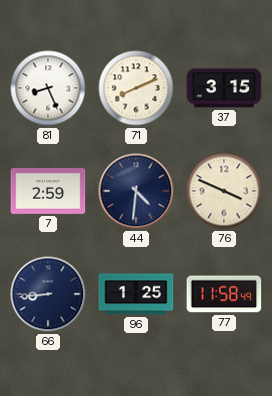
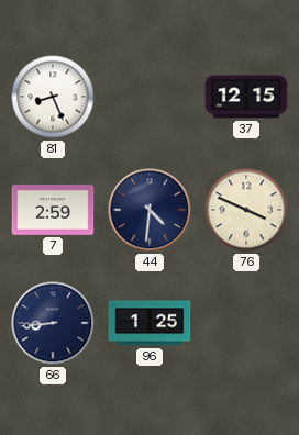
71: 8:11 -> none
37: 3:15 -> 12:15
77: 11:58 -> none
